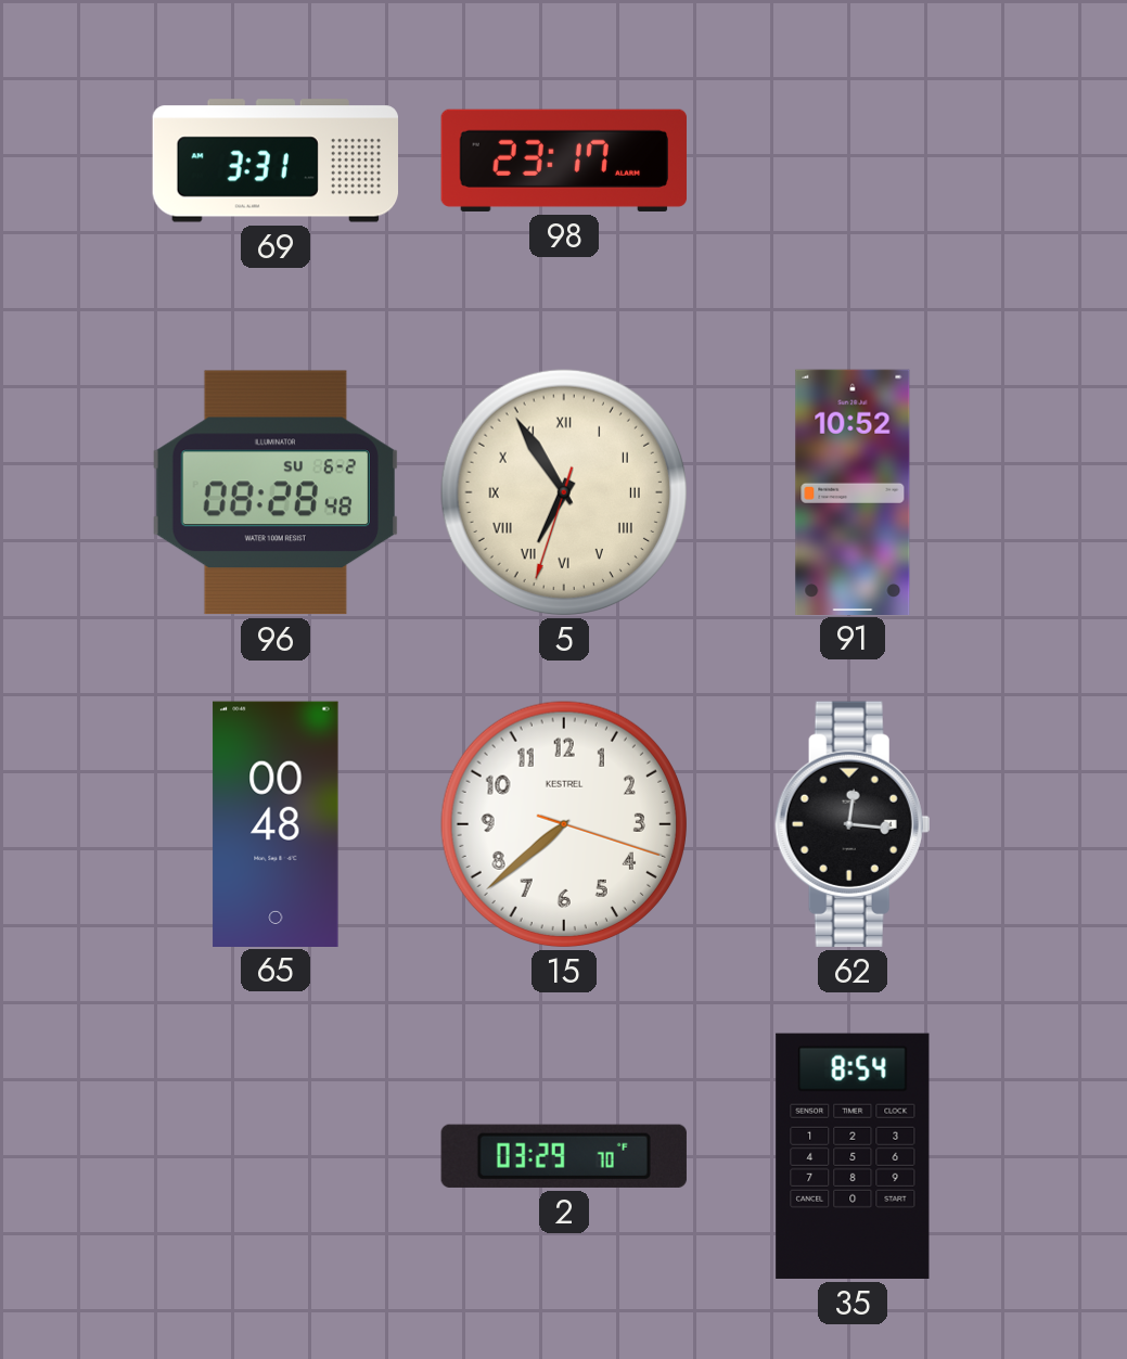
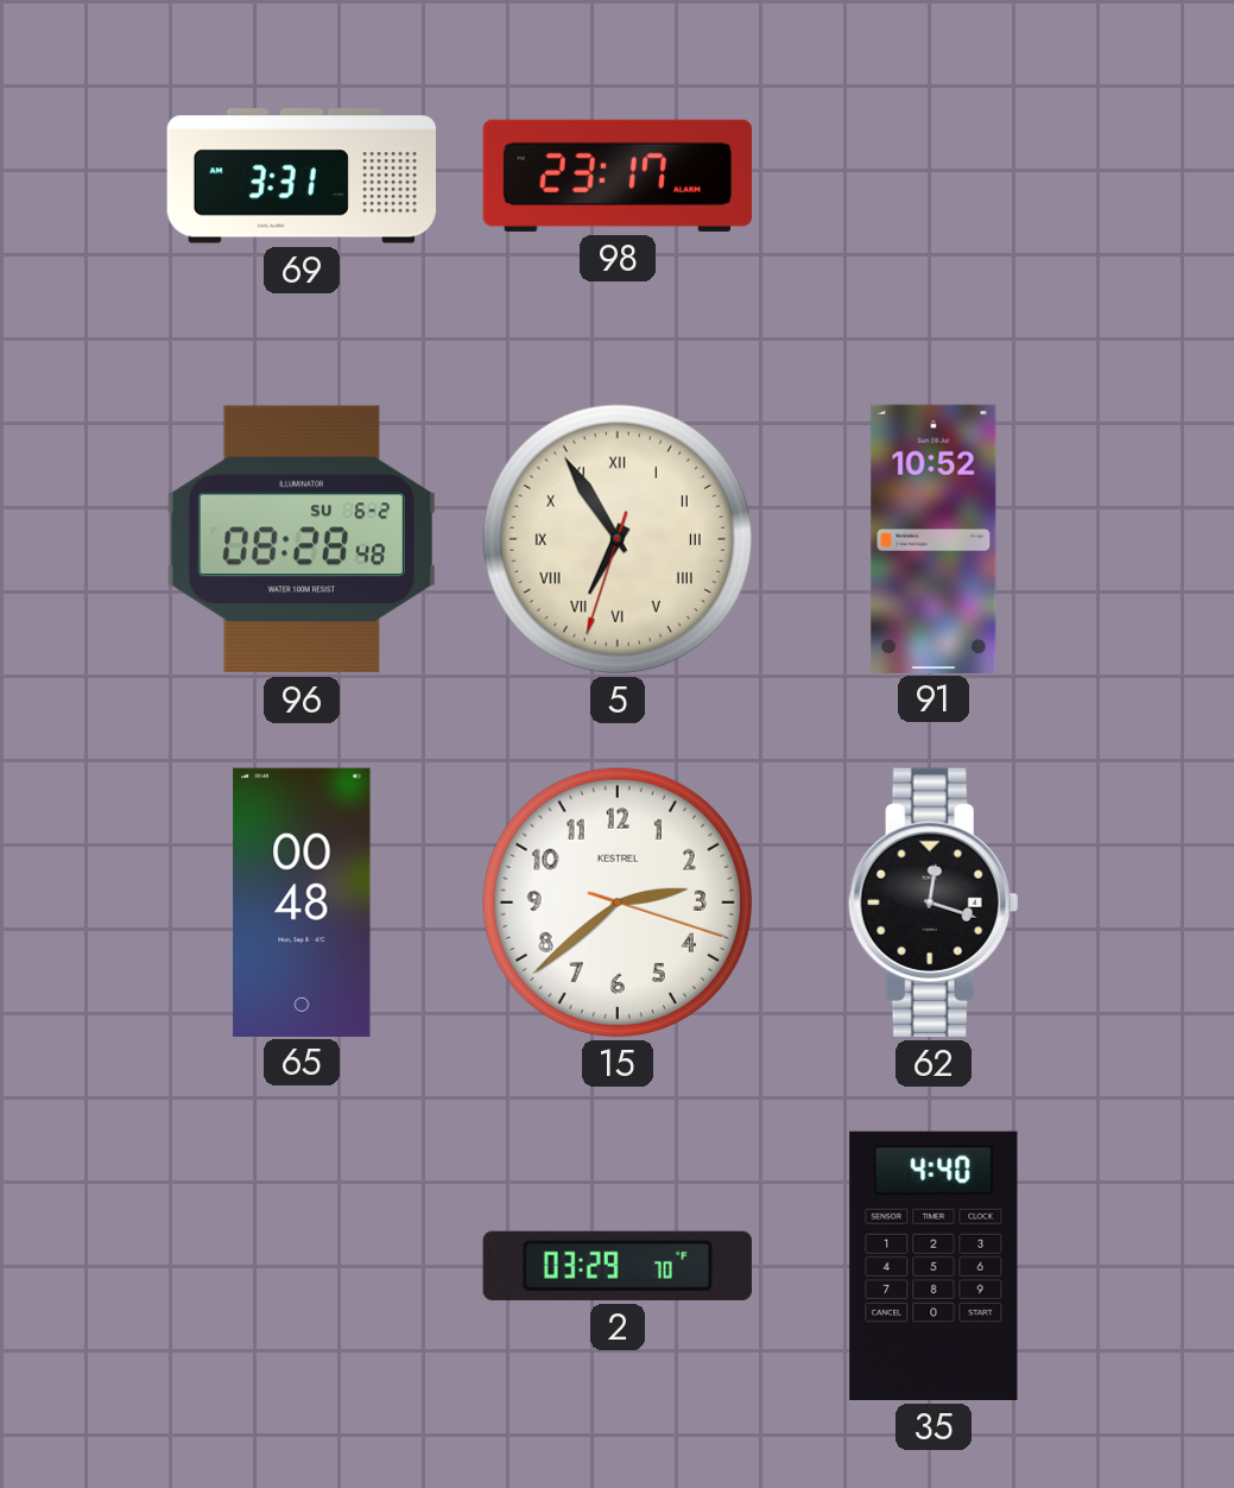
15: 7:38 -> 2:38
62: 12:16 -> 12:18
35: 8:54 -> 4:40
